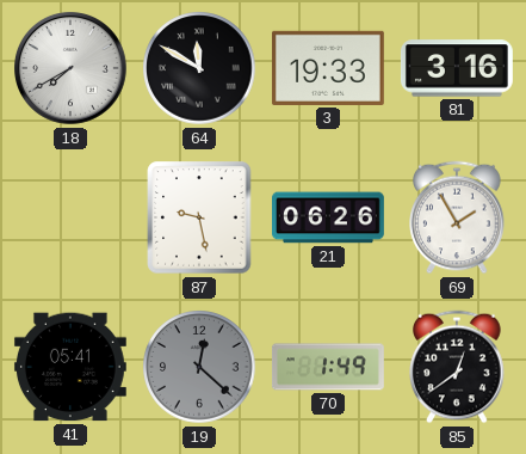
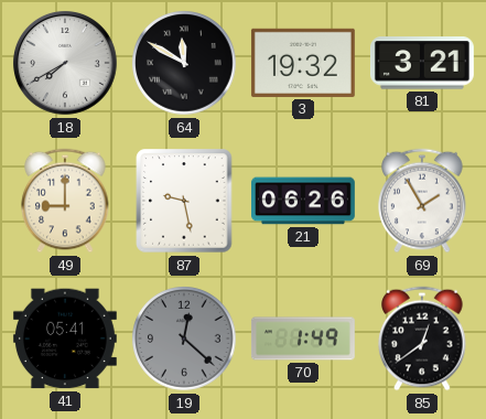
3: 19:33 -> 19:32
81: 3:16 -> 3:21
49: none -> 9:00
